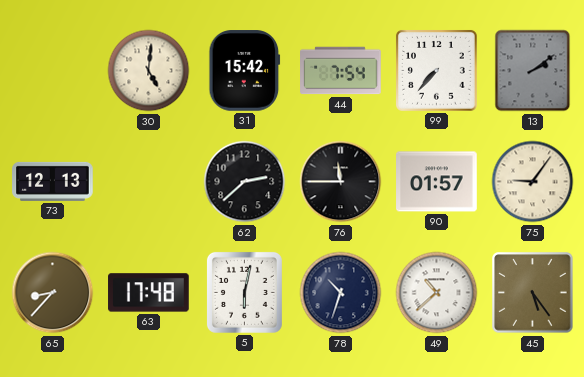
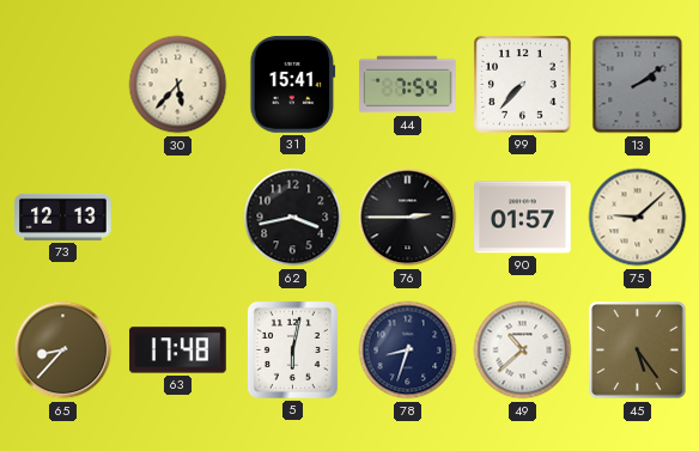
30: 5:01 -> 5:37
31: 15:42 -> 15:41
62: 2:38 -> 3:43
76: 11:45 -> 2:45
75: 9:06 -> 9:08
78: 10:33 -> 8:33
